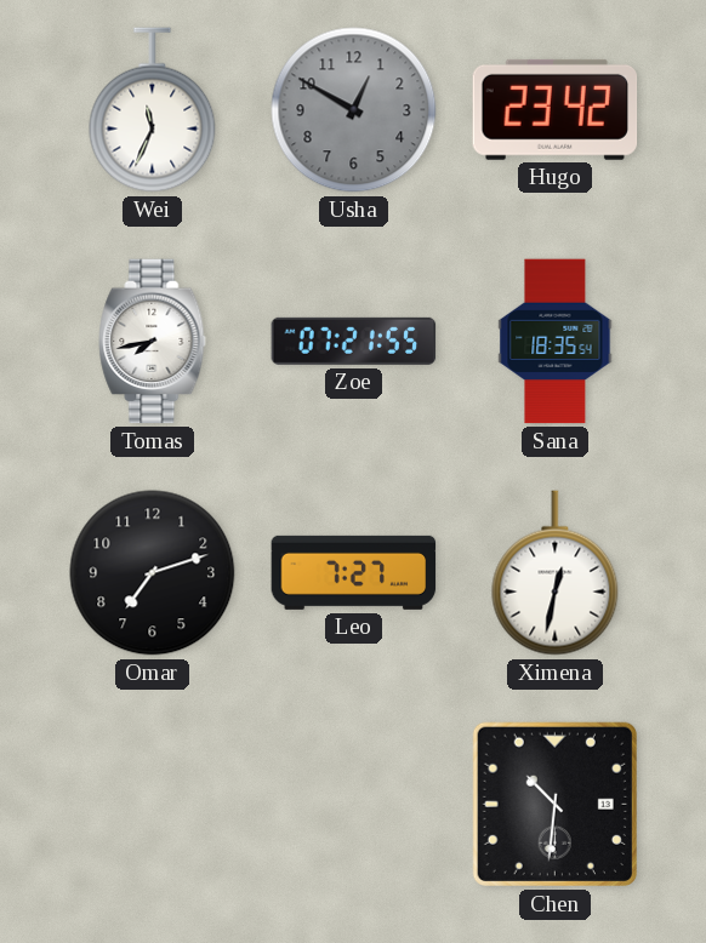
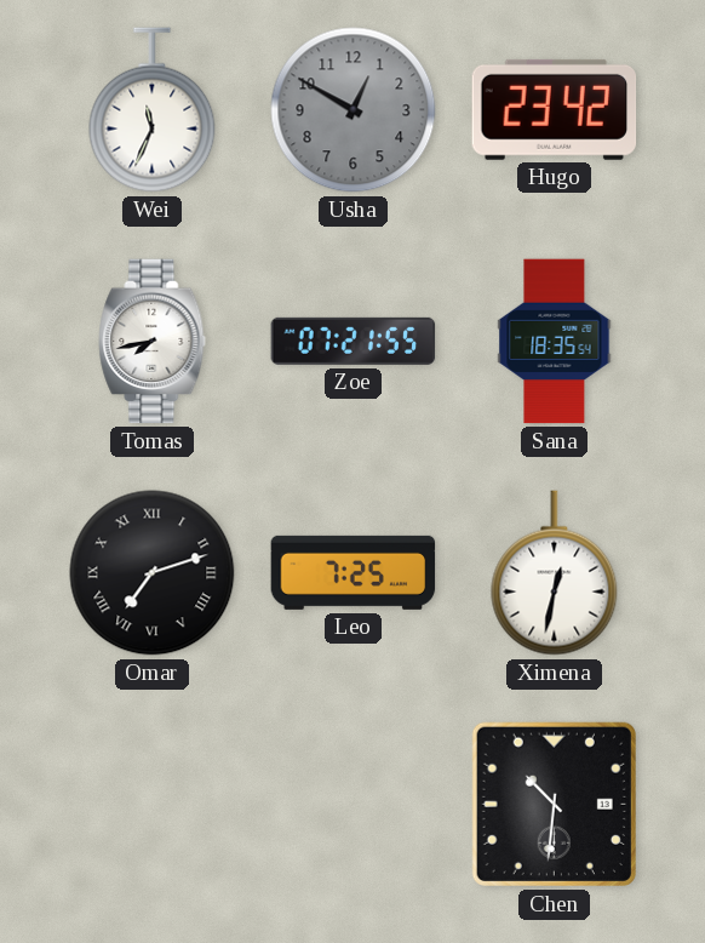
Omar numerals: Arabic -> Roman
Leo: 7:27 -> 7:25
